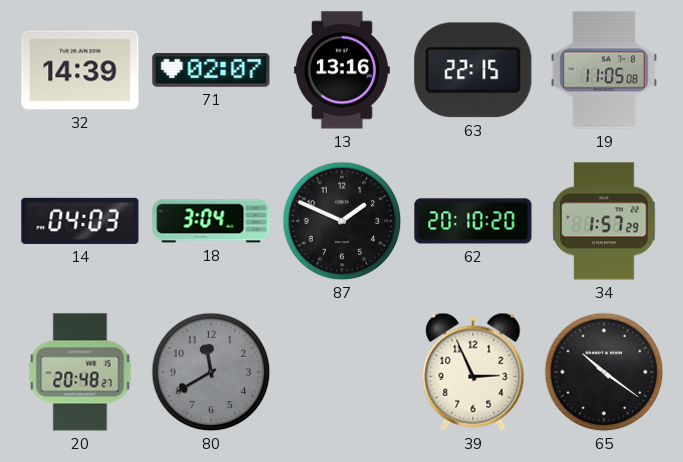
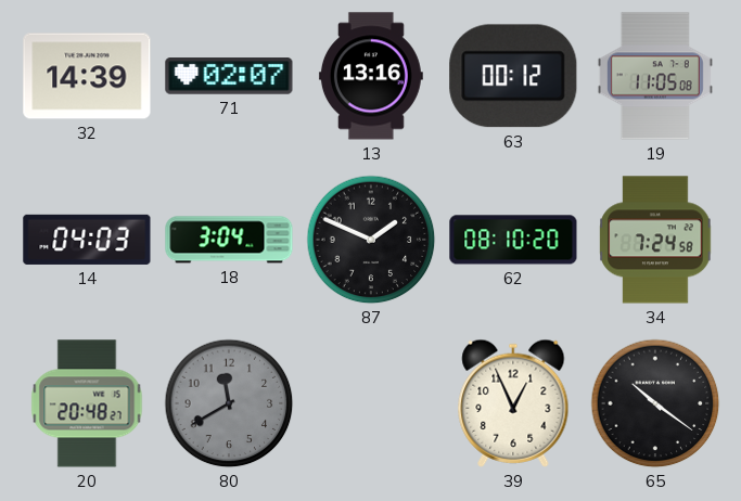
63: 22:15 -> 00:12
62: 20:10 -> 08:10
34: 1:57 -> 7:24
39: 2:56 -> 12:56
